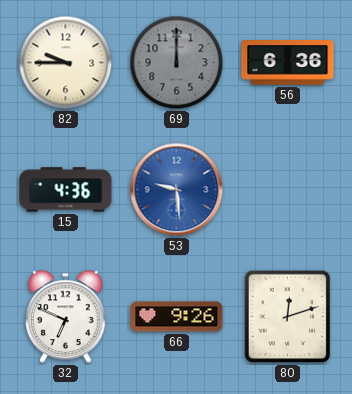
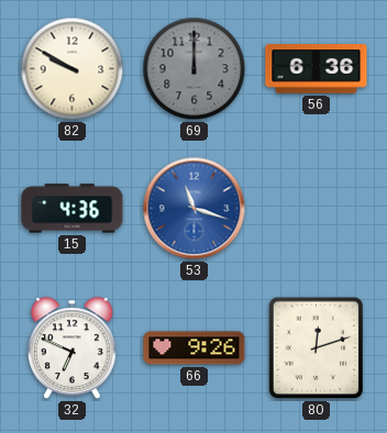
82: 9:45 -> 9:50
53: 9:29 -> 11:18
